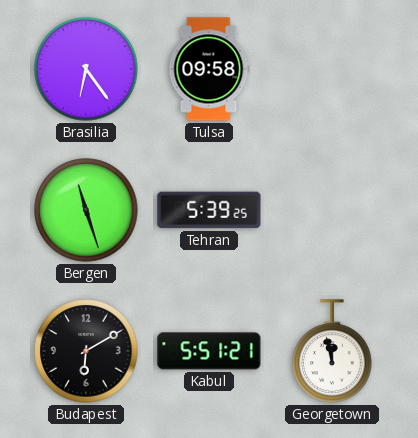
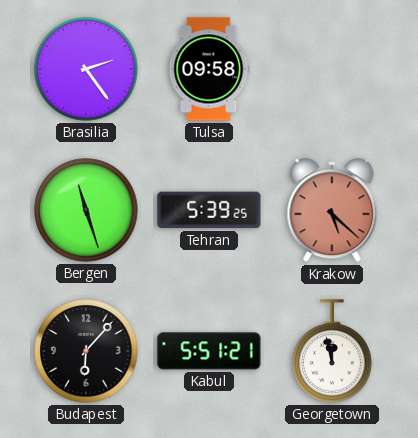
Brasilia: 6:24 -> 2:24
Krakow: none -> 5:22
Budapest: 6:10 -> 6:07
